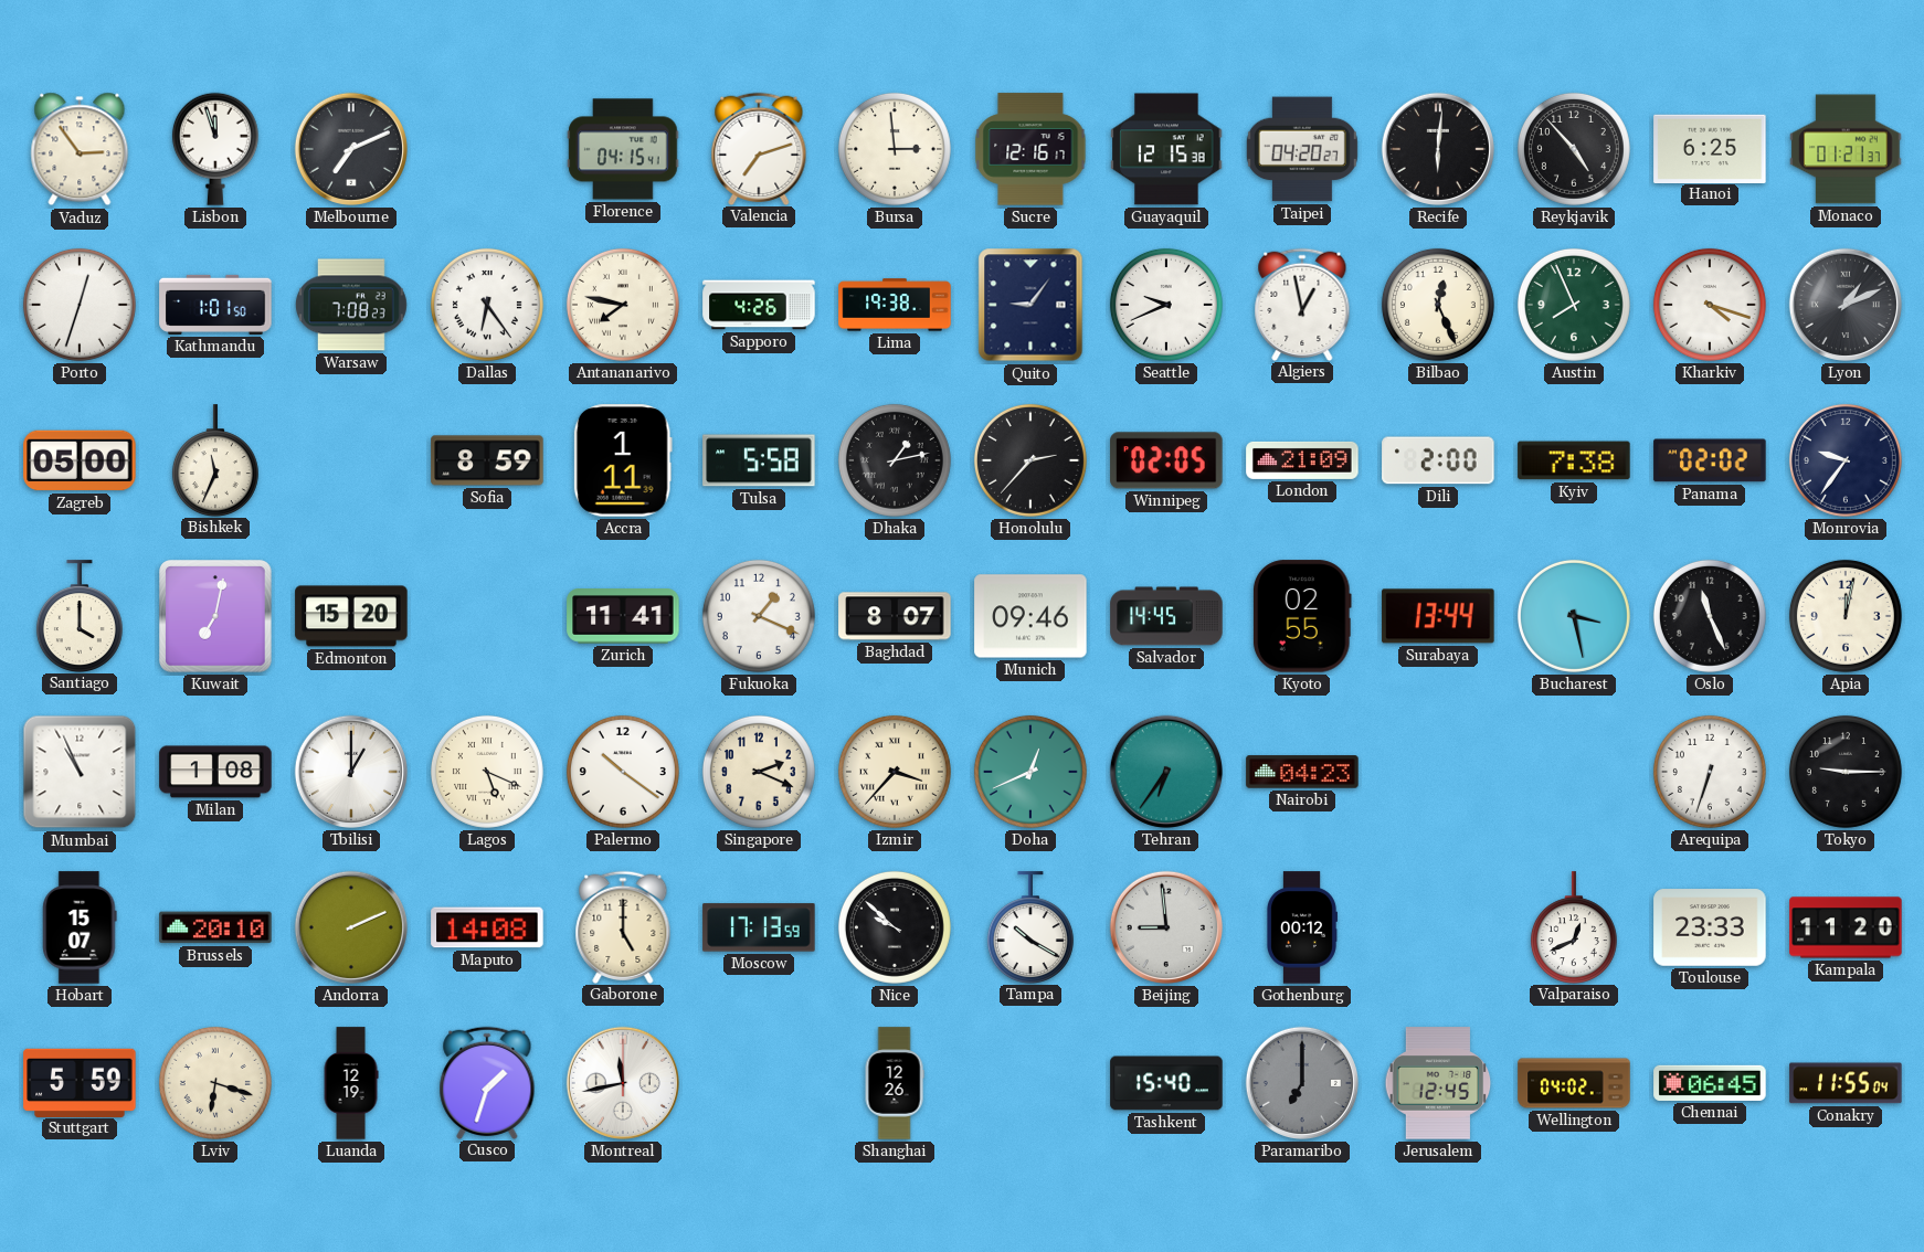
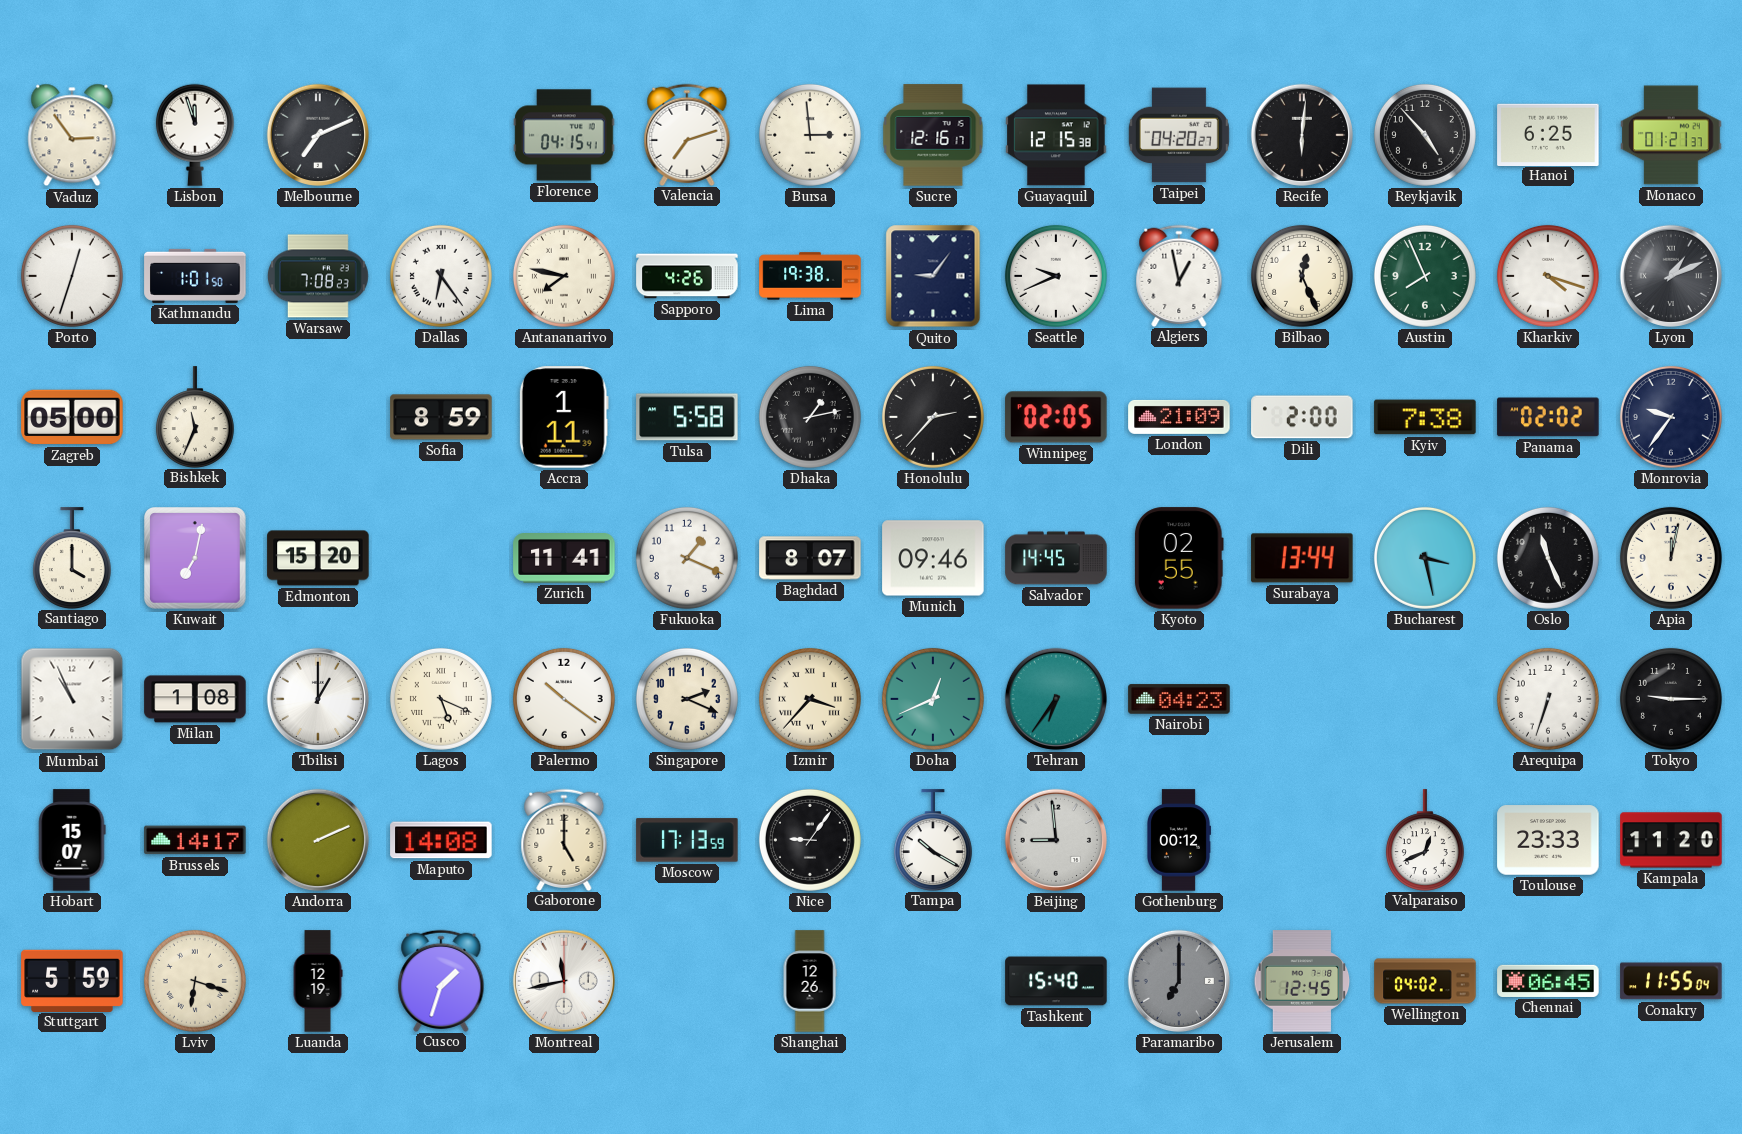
Brussels: 20:10 -> 14:17
Nice: 9:52 -> 9:06
